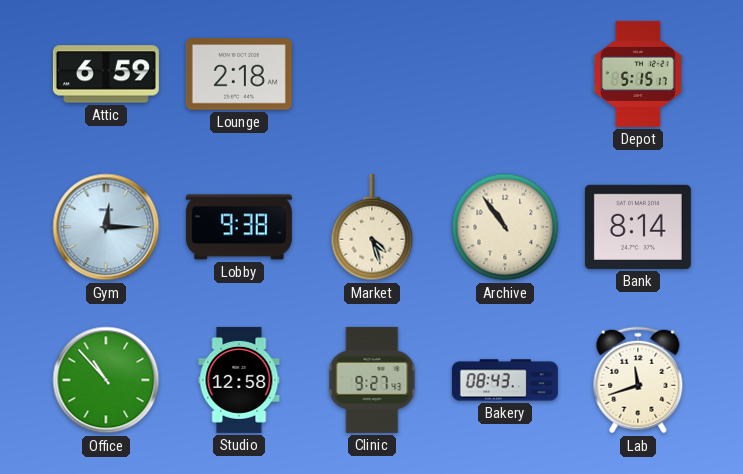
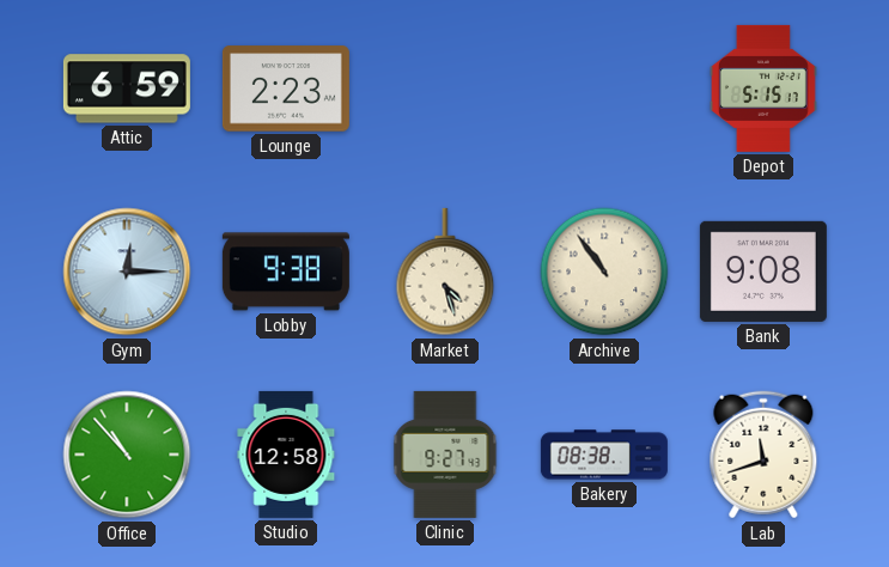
Lounge: 2:18 -> 2:23
Bank: 8:14 -> 9:08
Bakery: 08:43 -> 08:38
